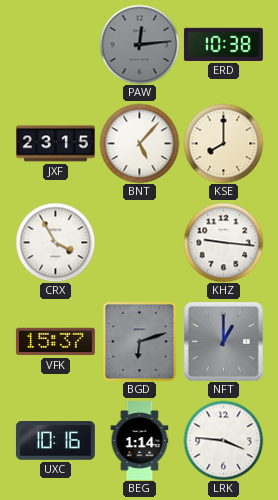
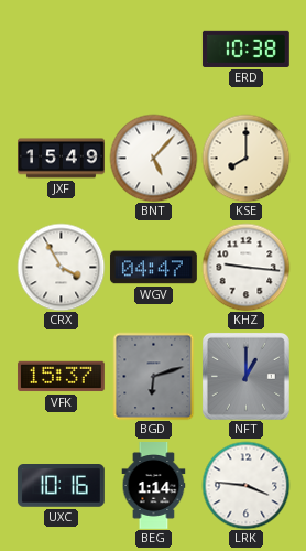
PAW: 12:14 -> none
JXF: 23:15 -> 15:49
WGV: none -> 04:47
